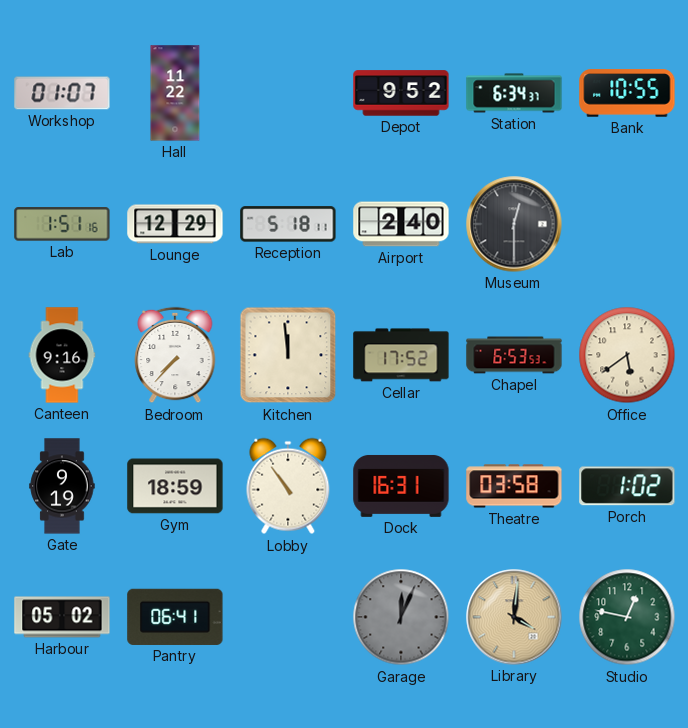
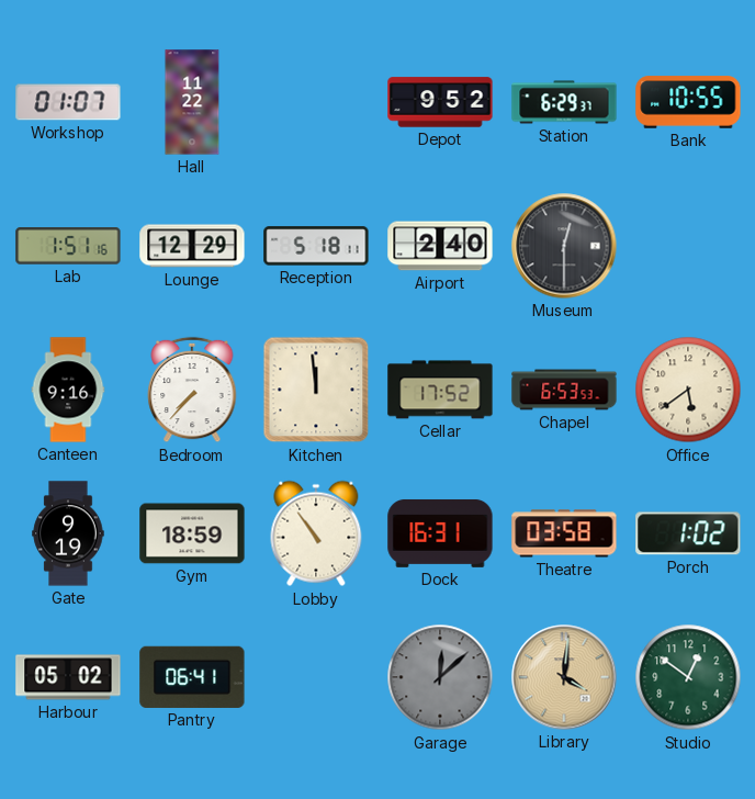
Station: 6:34 -> 6:29
Garage: 12:04 -> 12:08
Studio: 12:47 -> 12:51
